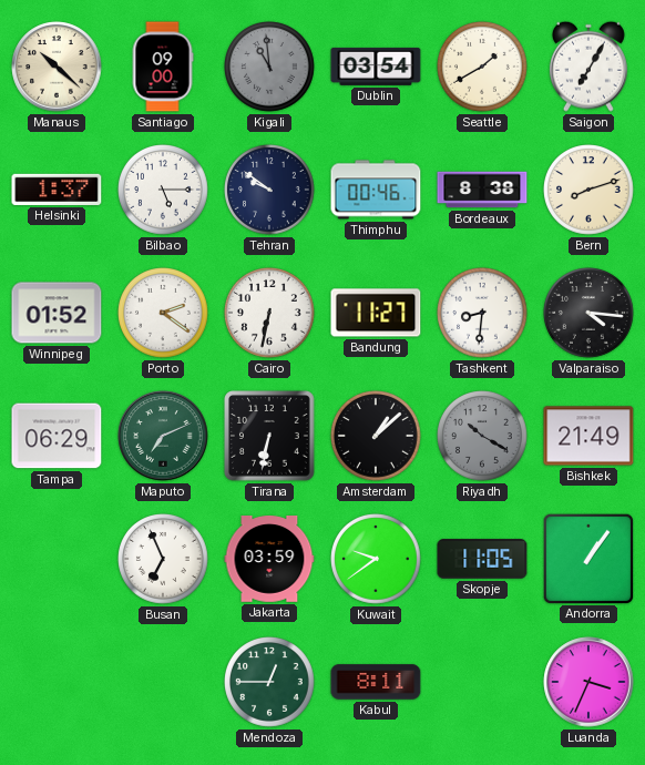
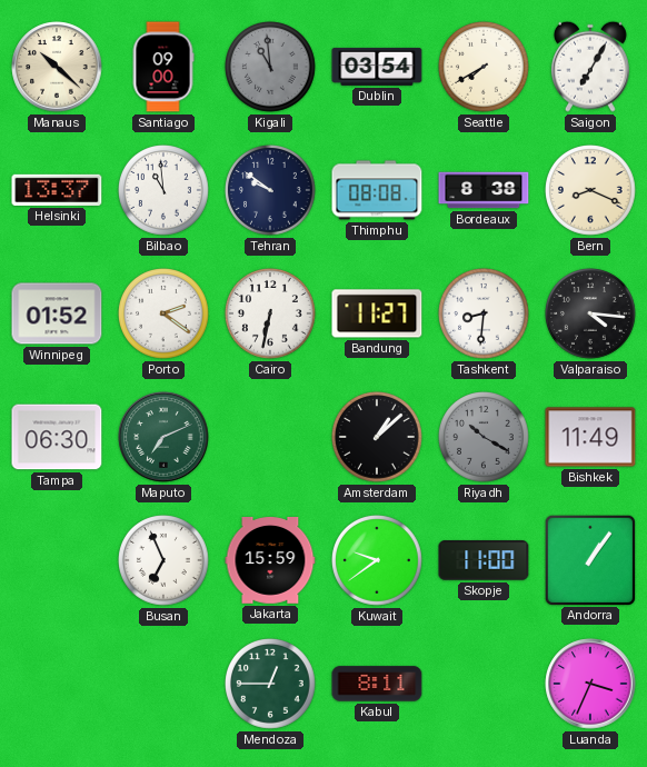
Seattle: 1:40 -> 7:40
Helsinki: 1:37 -> 13:37
Bilbao: 5:15 -> 10:59
Thimphu: 00:46 -> 08:08
Bern: 8:12 -> 8:19
Tampa: 06:29 -> 06:30
Tirana: 6:32 -> none
Bishkek: 21:49 -> 11:49
Jakarta: 03:59 -> 15:59
Skopje: 11:05 -> 11:00
